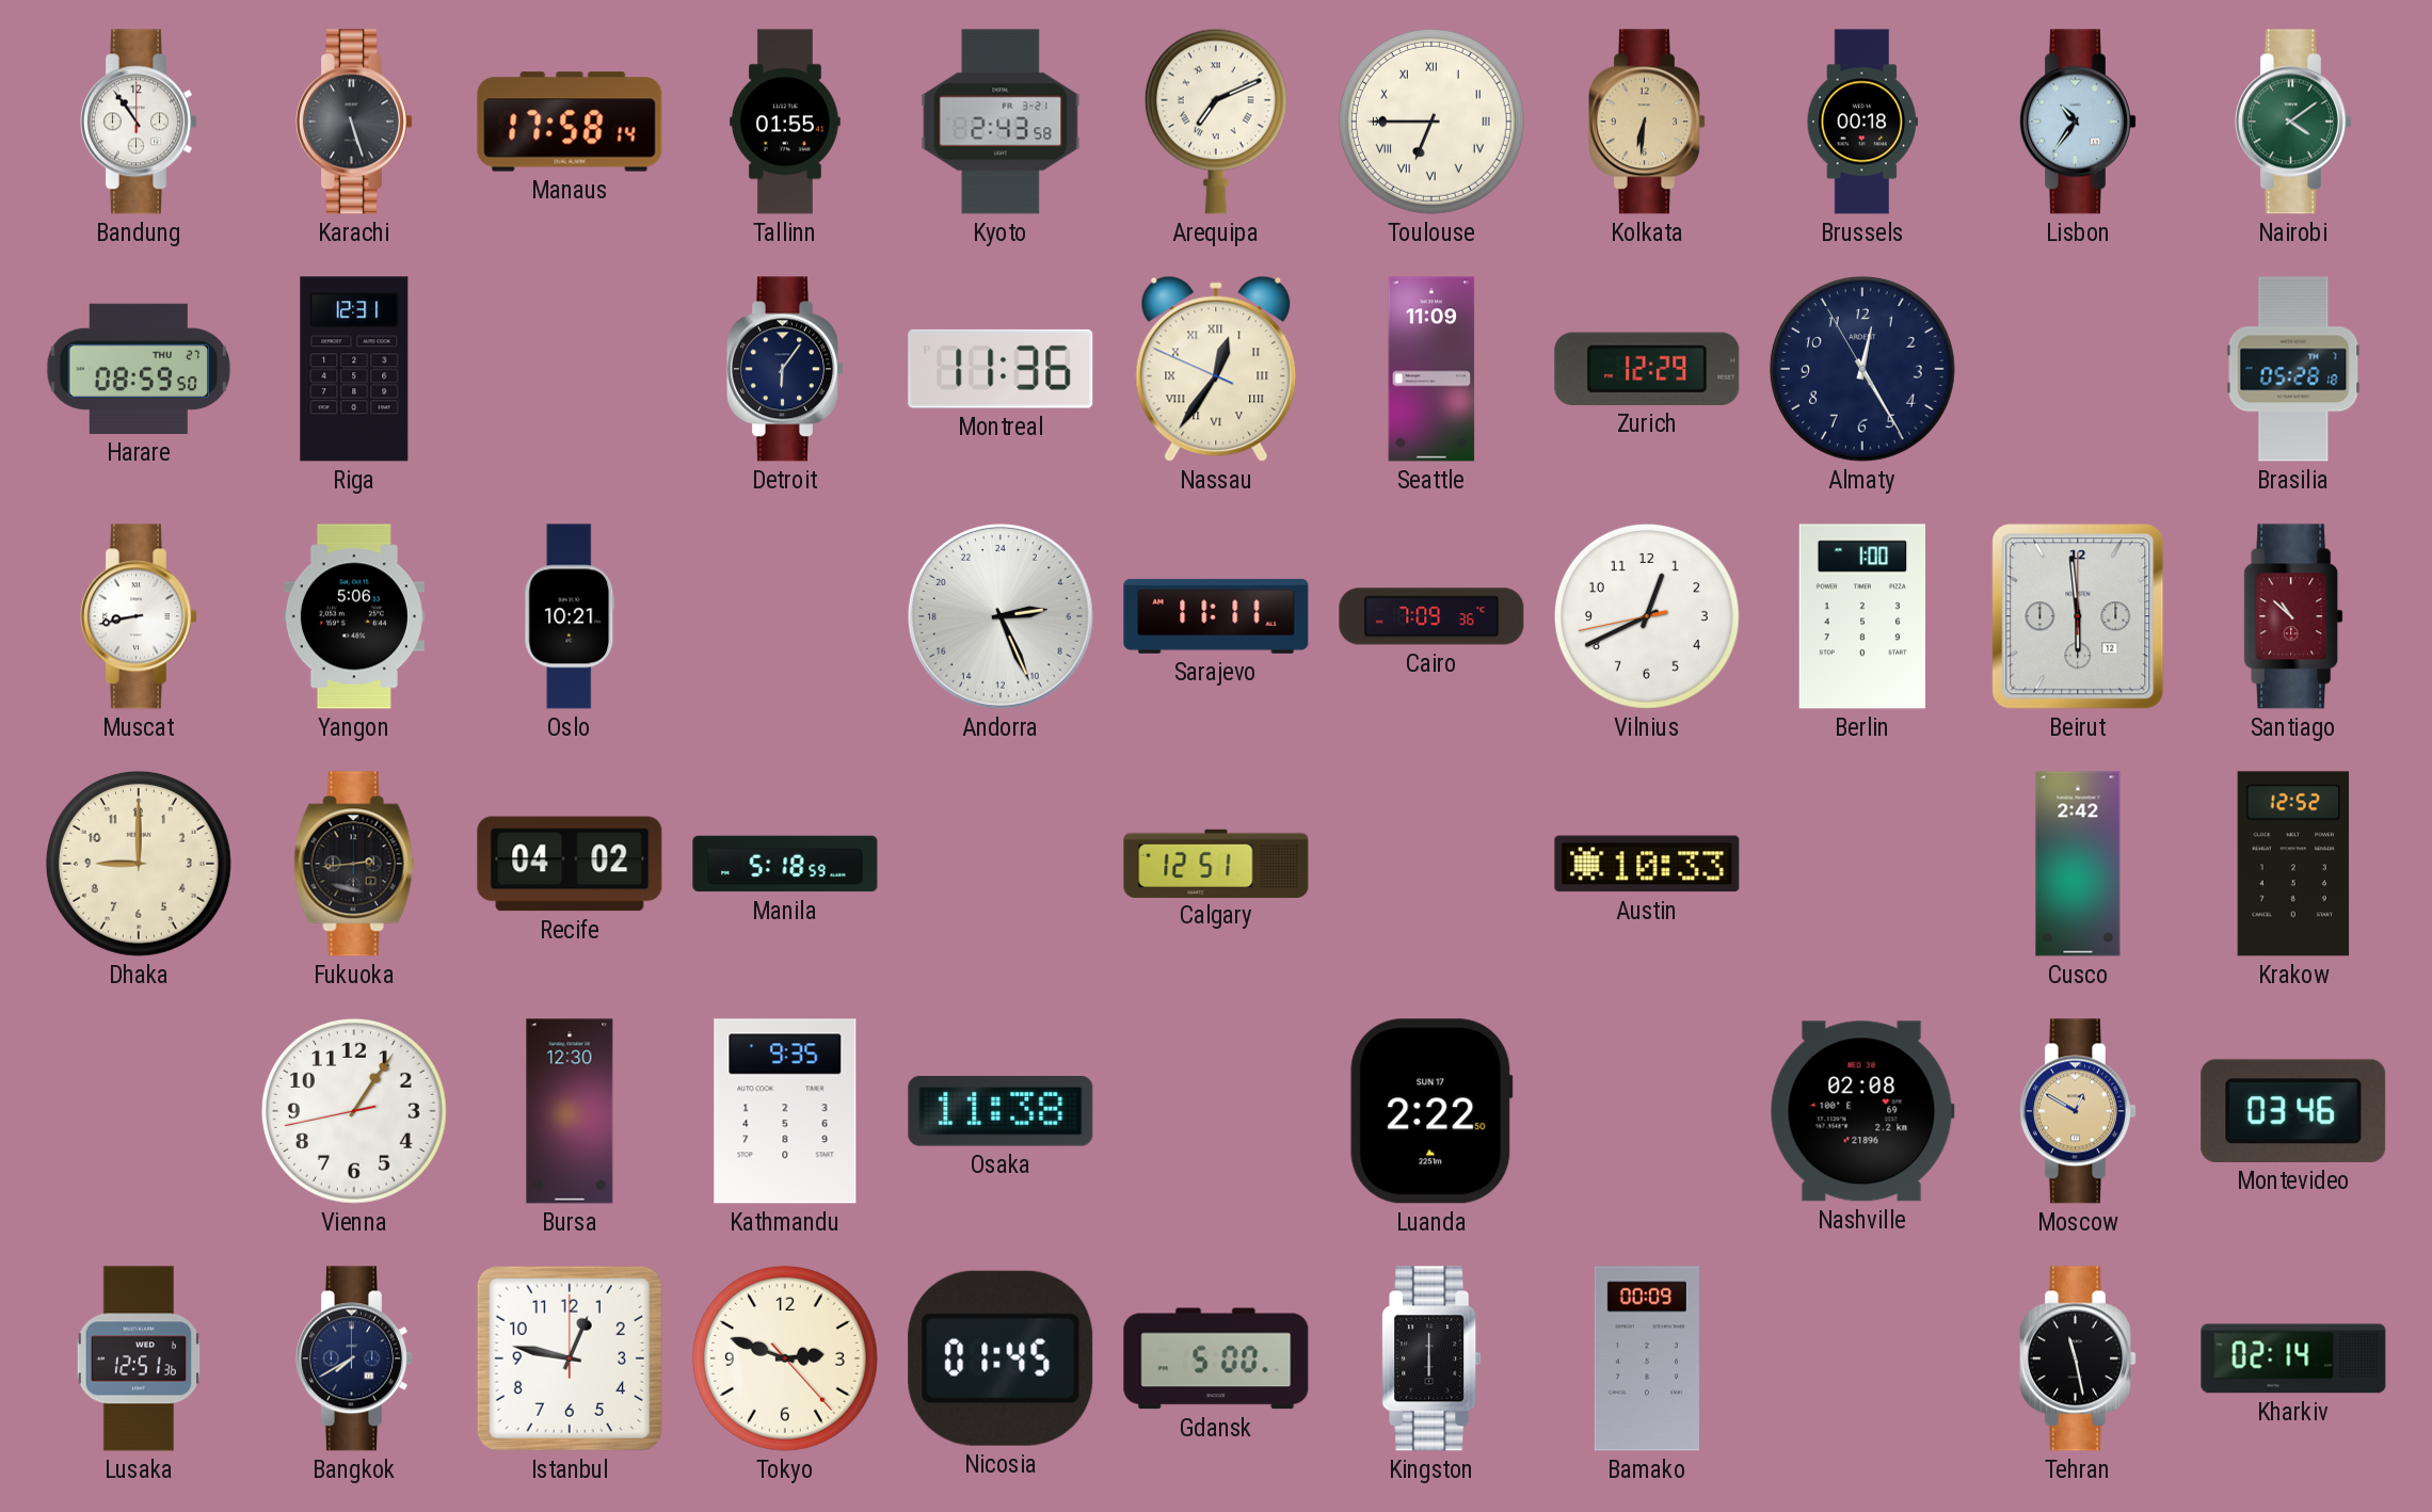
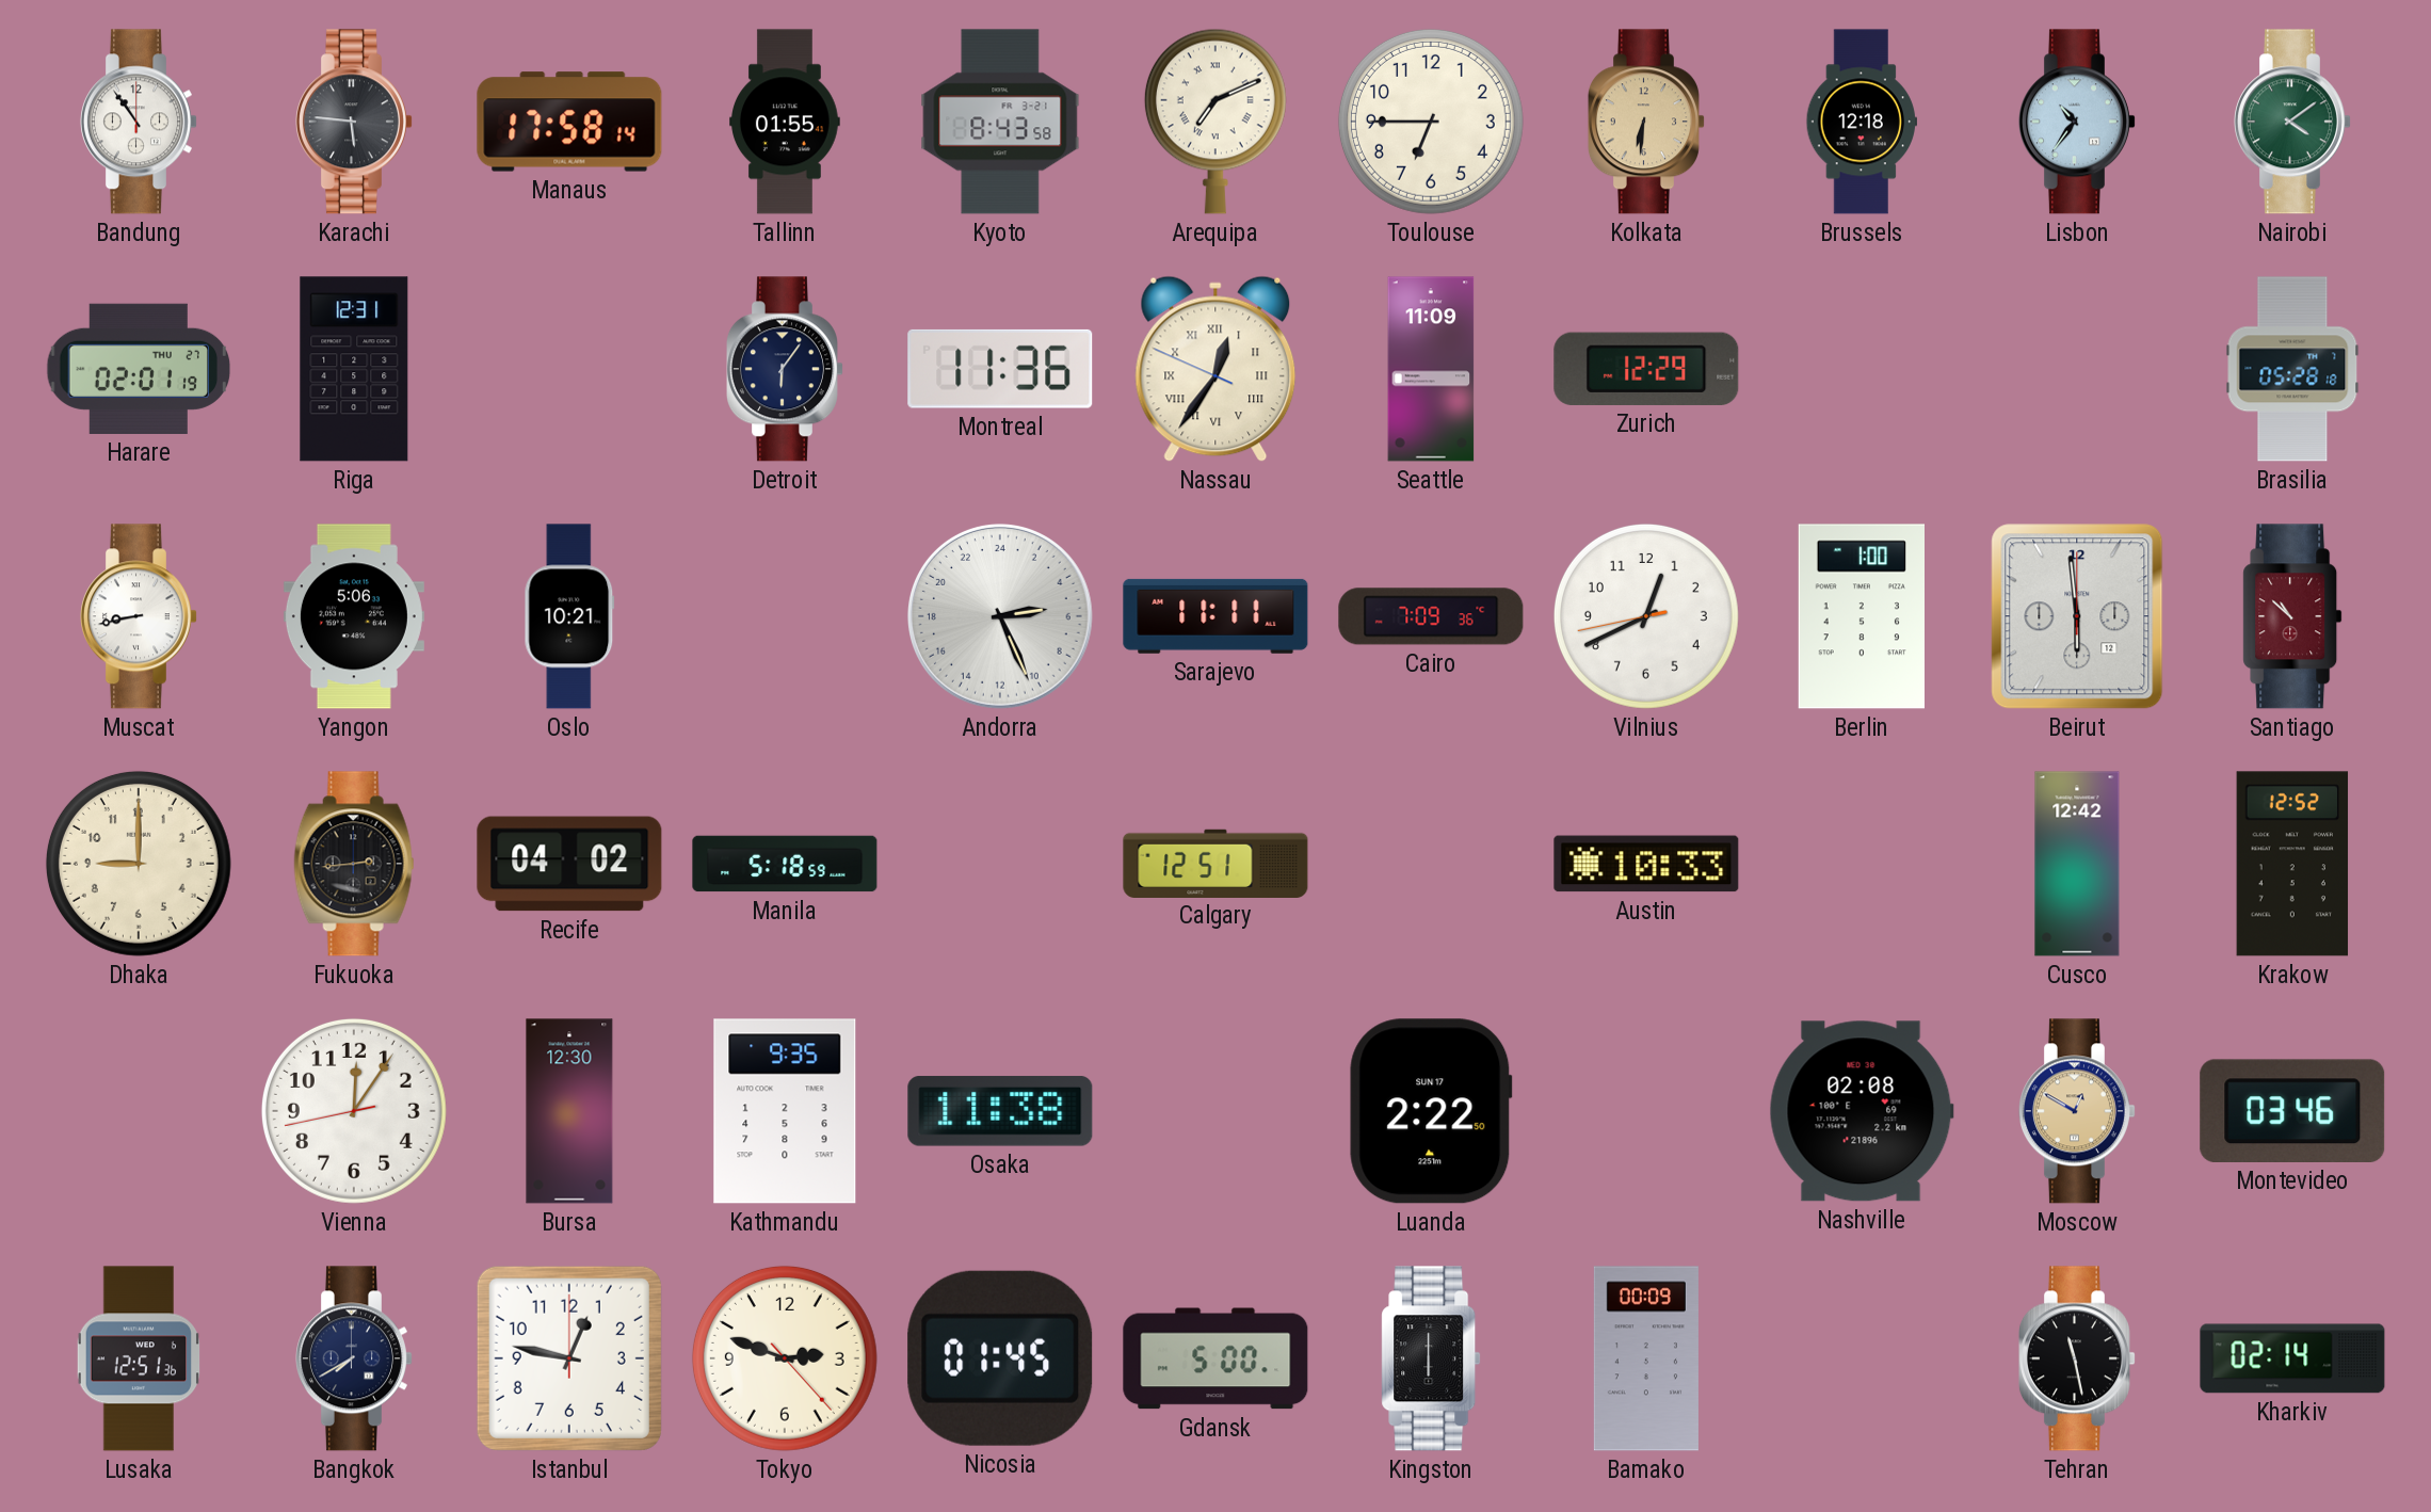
Karachi: 5:27 -> 5:46
Kyoto: 2:43 -> 8:43
Toulouse numerals: Roman -> Arabic
Brussels: 00:18 -> 12:18
Harare: 08:59 -> 02:01
Almaty: 12:24 -> none
Cusco: 2:42 -> 12:42
Vienna: 1:05 -> 12:05
